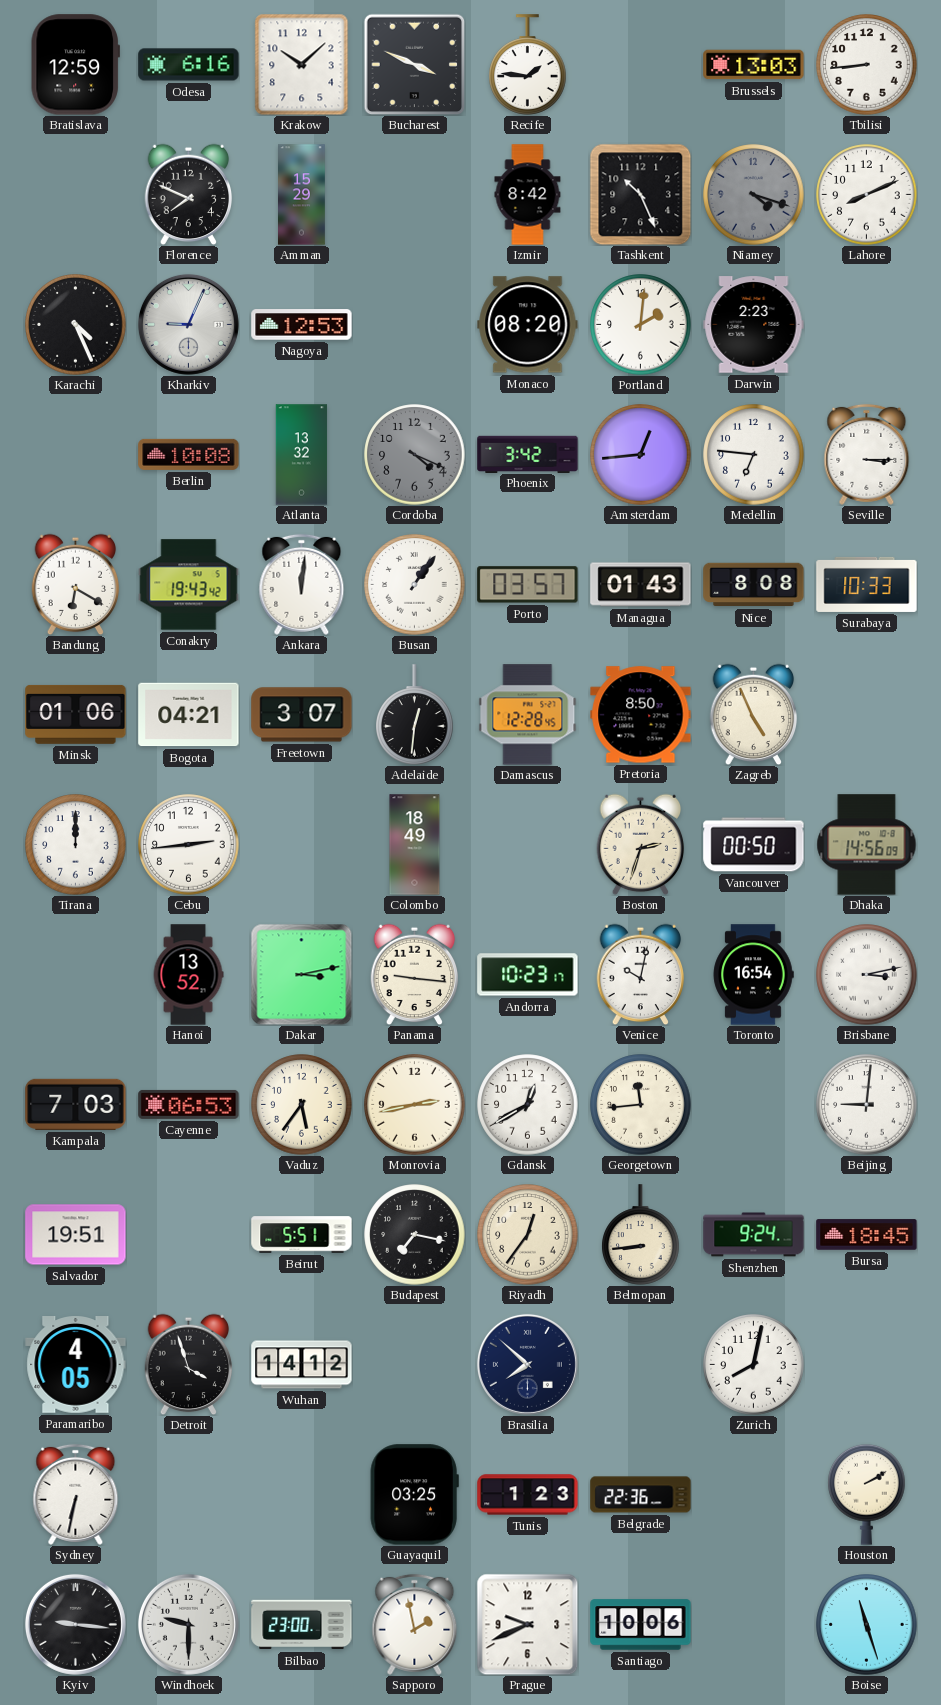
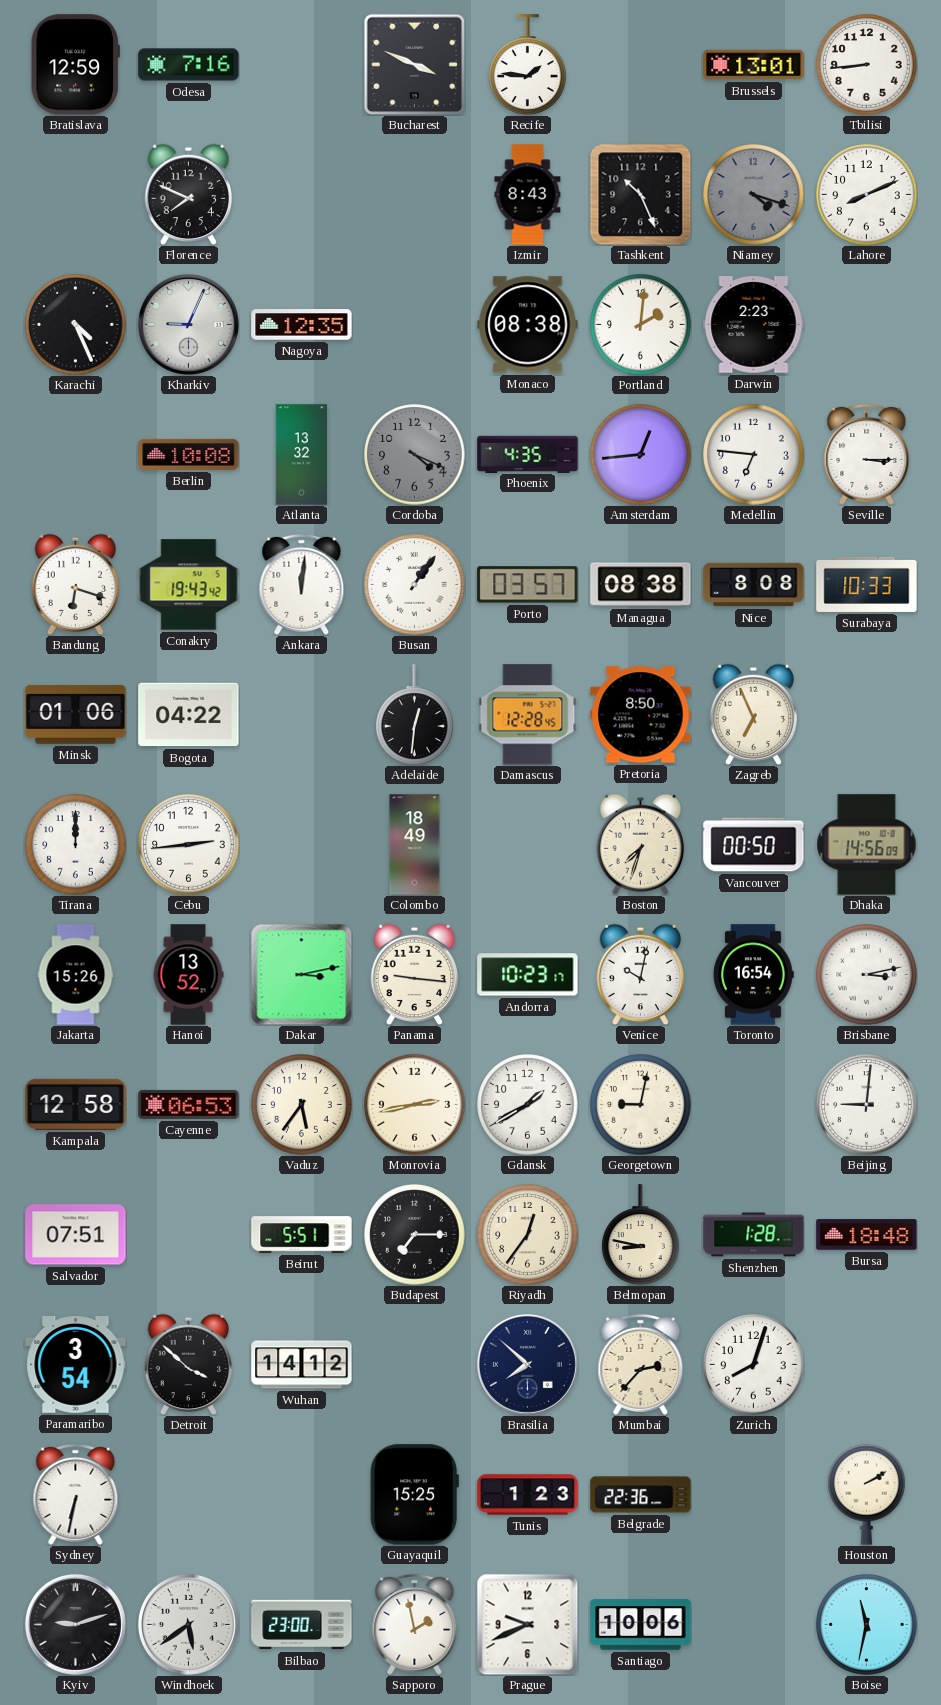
Odesa: 6:16 -> 7:16
Krakow: 10:08 -> none
Brussels: 13:03 -> 13:01
Amman: 15:29 -> none
Izmir: 8:42 -> 8:43
Nagoya: 12:53 -> 12:35
Monaco: 08:20 -> 08:38
Phoenix: 3:42 -> 4:35
Bandung: 6:20 -> 6:18
Managua: 01:43 -> 08:38
Bogota: 04:21 -> 04:22
Freetown: 3:07 -> none
Zagreb: 4:56 -> 6:56
Boston: 2:33 -> 7:33
Jakarta: none -> 15:26
Kampala: 7:03 -> 12:58
Gdansk: 12:40 -> 1:40
Georgetown: 11:44 -> 9:02
Salvador: 19:51 -> 07:51
Budapest: 7:17 -> 7:15
Belmopan: 8:44 -> 8:47
Shenzhen: 9:24 -> 1:28
Bursa: 18:45 -> 18:48
Paramaribo: 4:05 -> 3:54
Detroit: 3:57 -> 3:52
Mumbai: none -> 2:37
Zurich: 8:02 -> 8:03
Guayaquil: 03:25 -> 15:25
Kyiv: 9:16 -> 9:12
Windhoek: 9:30 -> 5:39
Boise: 11:27 -> 11:32
